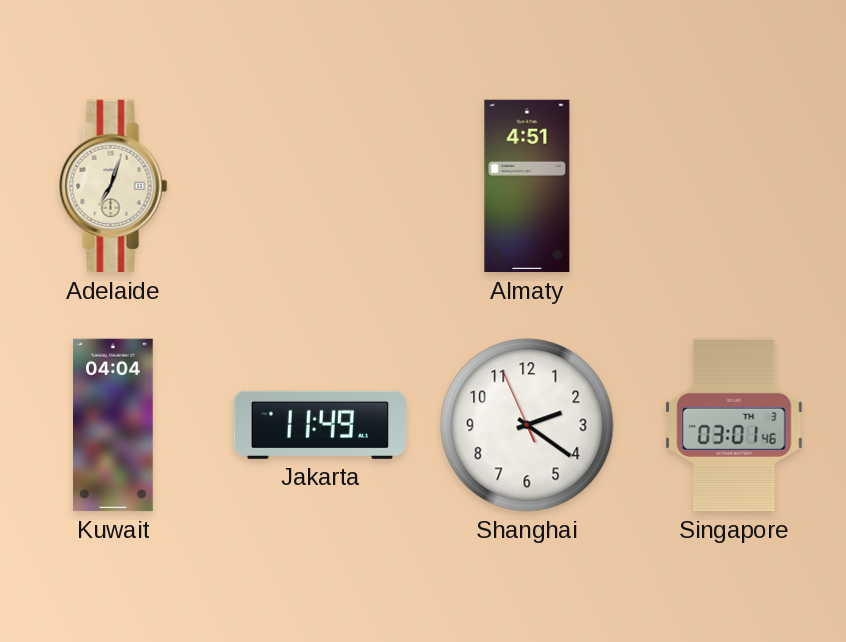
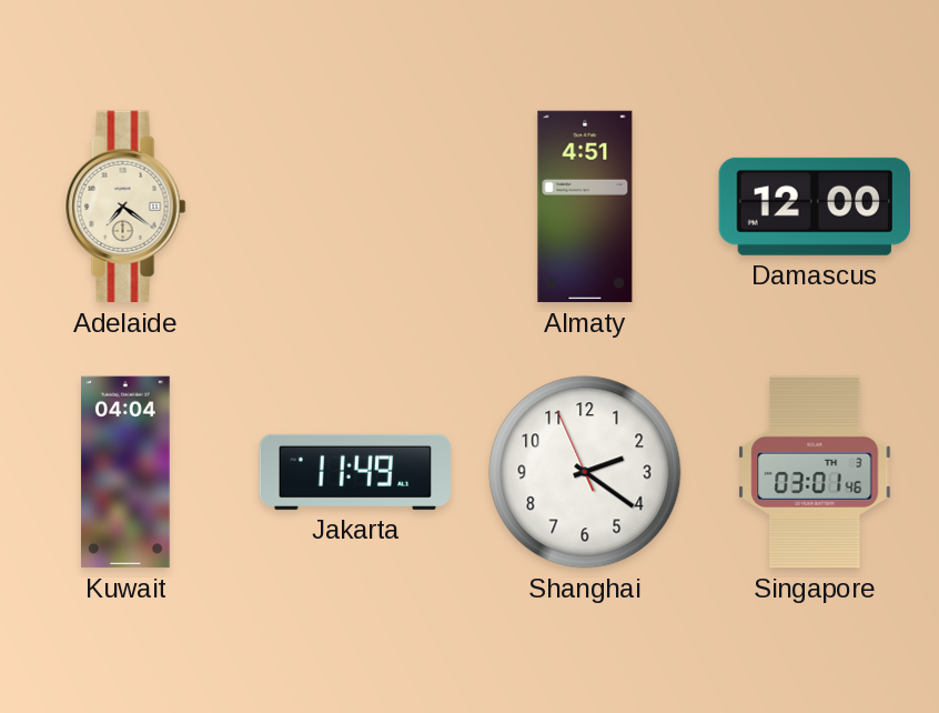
Adelaide: 7:03 -> 7:21
Damascus: none -> 12:00
